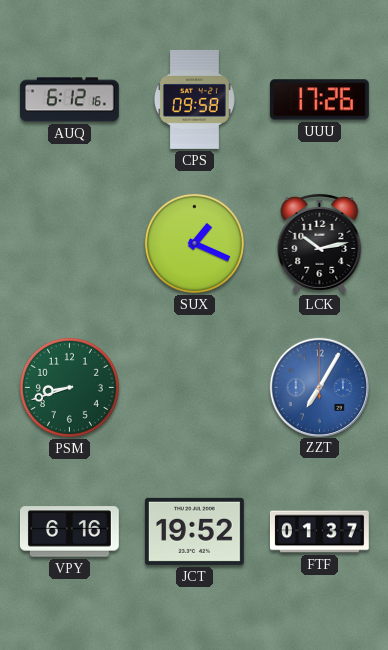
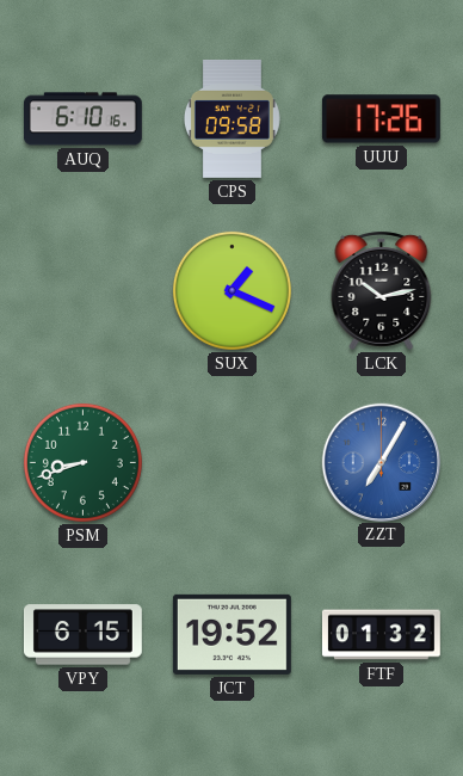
AUQ: 6:12 -> 6:10
VPY: 6:16 -> 6:15
FTF: 01:37 -> 01:32
